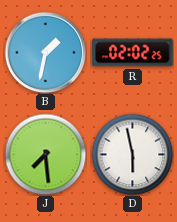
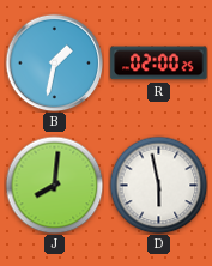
R: 02:02 -> 02:00
J: 7:29 -> 8:01
